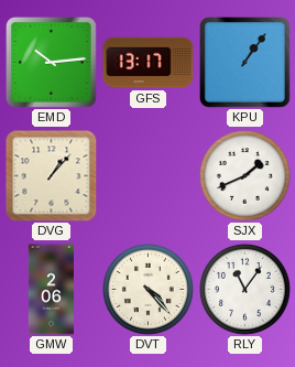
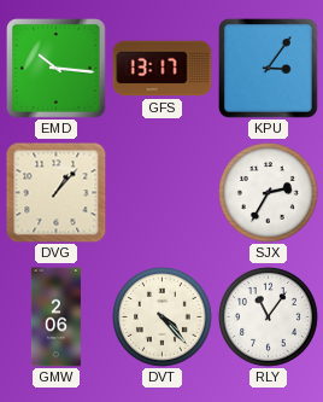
EMD: 10:14 -> 10:16
KPU: 1:06 -> 3:06
SJX: 1:41 -> 2:35
